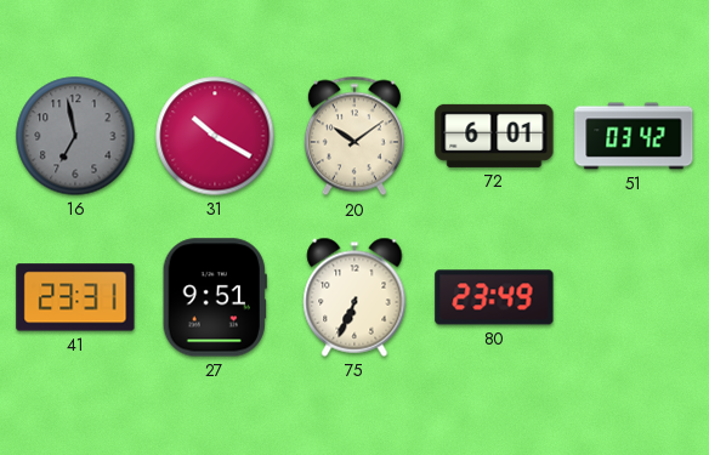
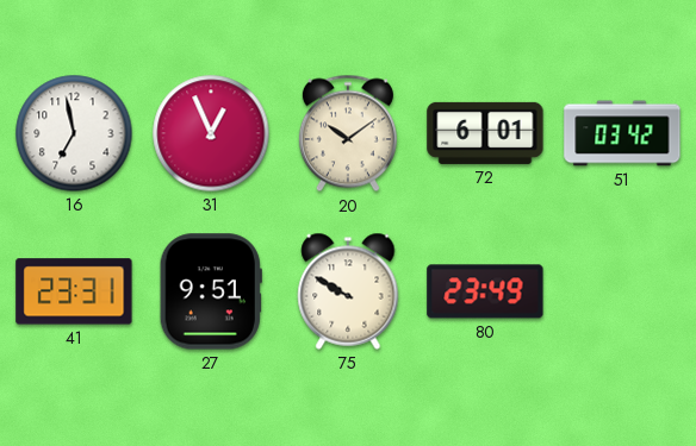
16 dial: grey -> white
31: 10:20 -> 12:56
75: 6:34 -> 9:50
